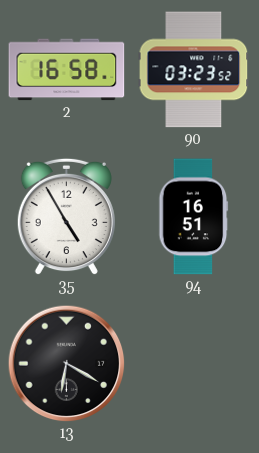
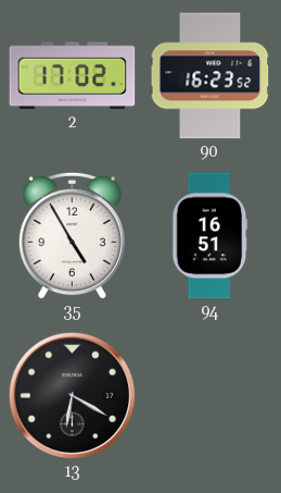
2: 16:58 -> 17:02
90: 03:23 -> 16:23
